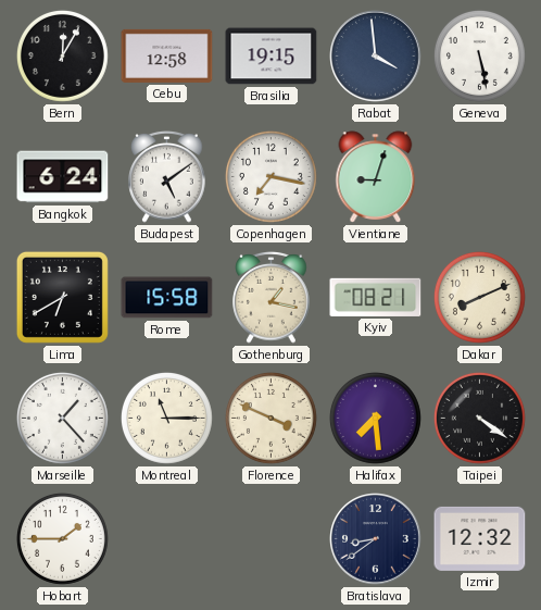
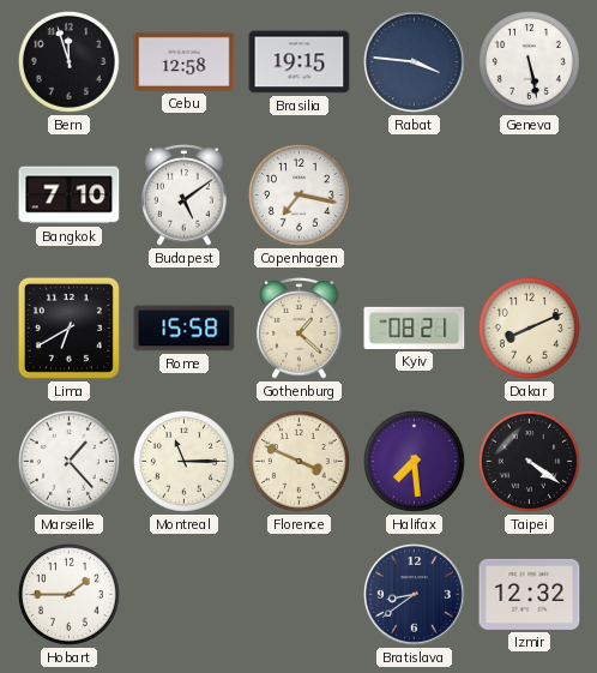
Bern: 12:05 -> 11:57
Rabat: 3:59 -> 3:46
Bangkok: 6:24 -> 7:10
Vientiane: 9:03 -> none
Gothenburg: 1:17 -> 1:22
